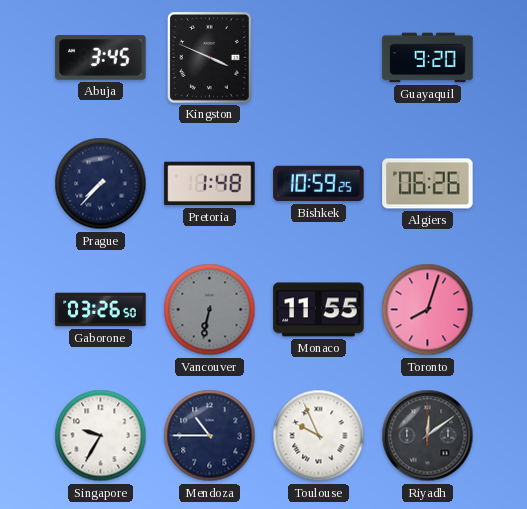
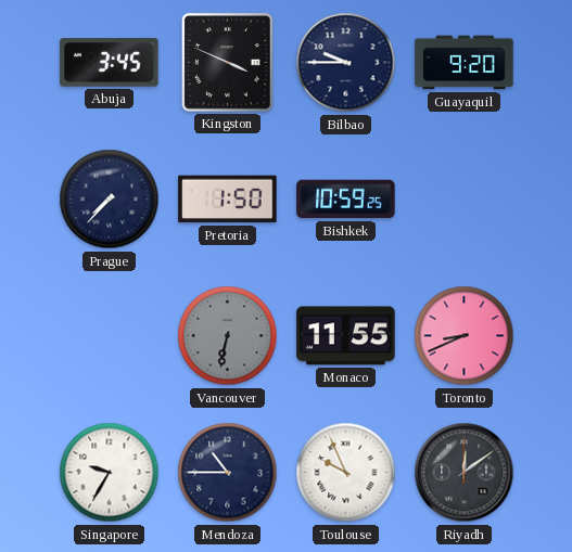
Bilbao: none -> 9:45
Pretoria: 1:48 -> 1:50
Algiers: 06:26 -> none
Gaborone: 03:26 -> none
Toronto: 8:03 -> 8:41
